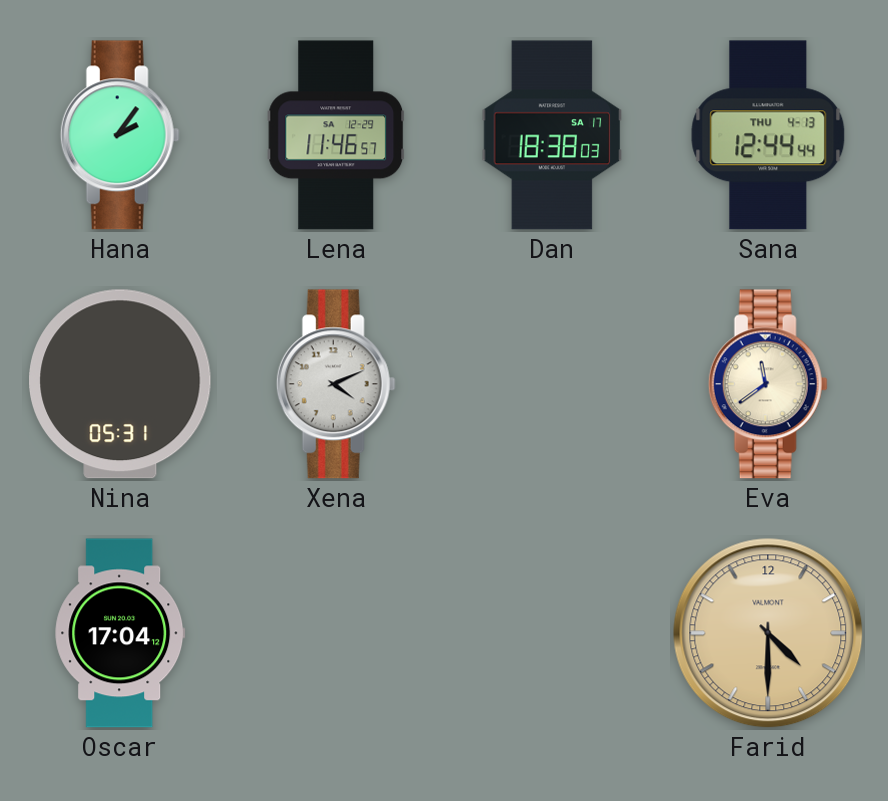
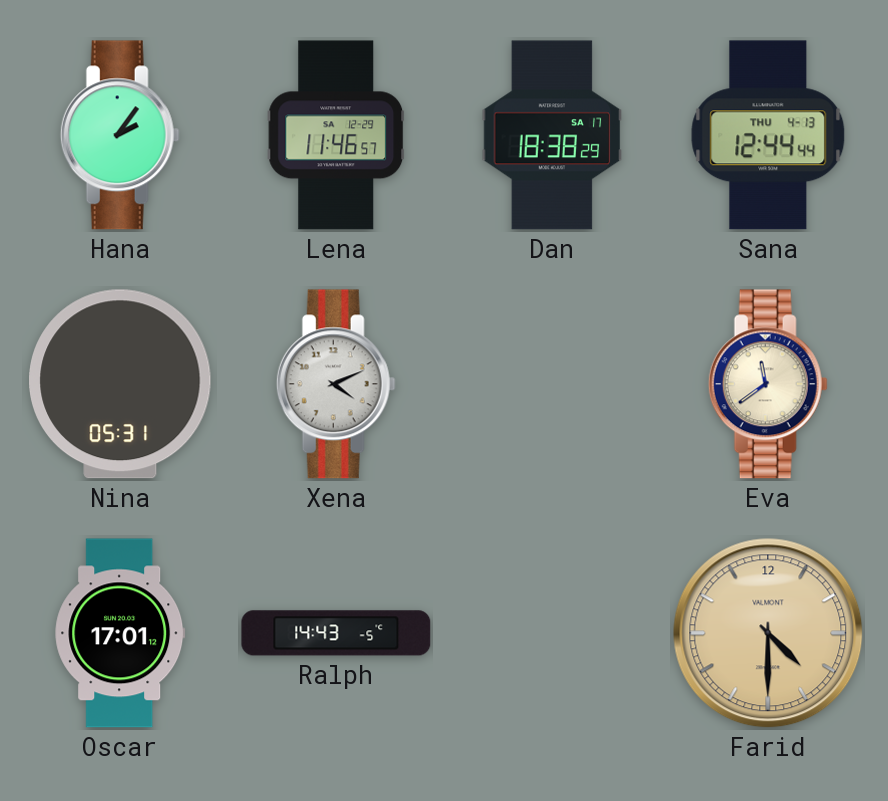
Dan: 18:38:03 -> 18:38:29
Oscar: 17:04 -> 17:01
Ralph: none -> 14:43
